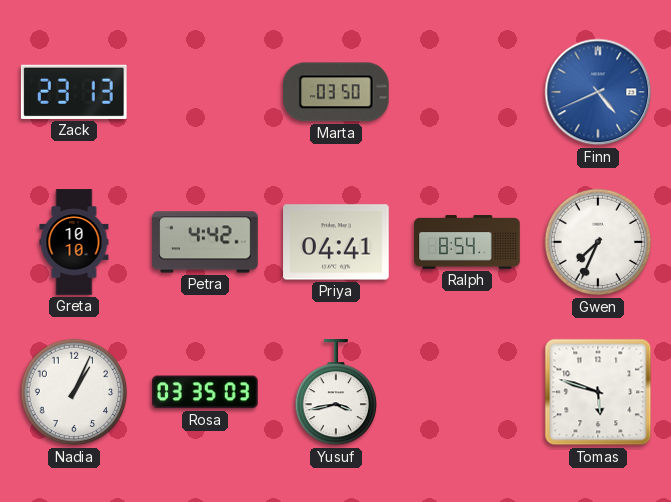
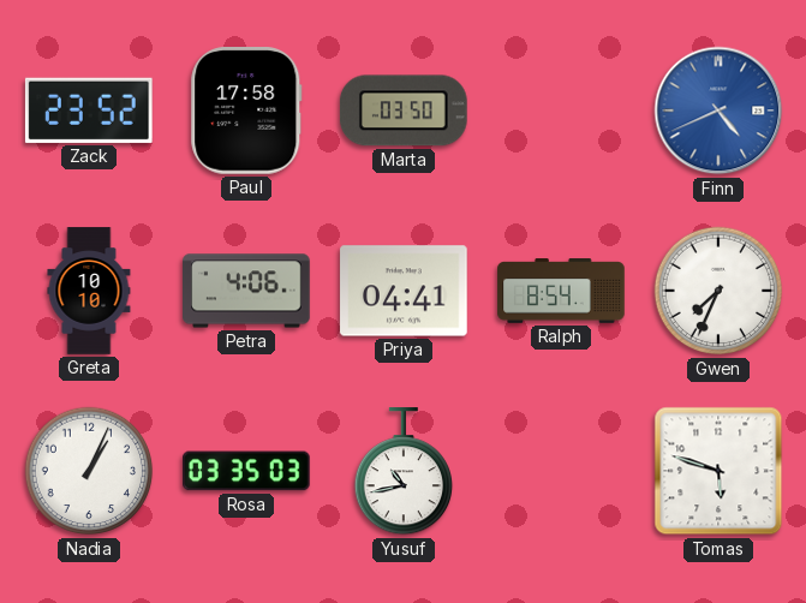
Zack: 23:13 -> 23:52
Paul: none -> 17:58
Petra: 4:42 -> 4:06
Yusuf: 3:43 -> 10:43
